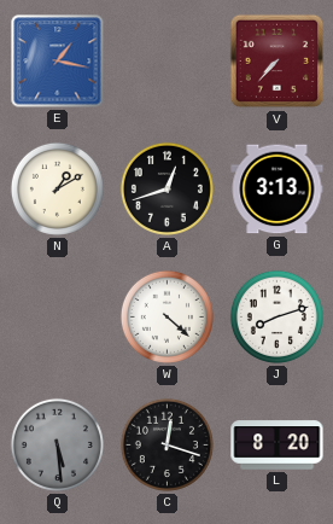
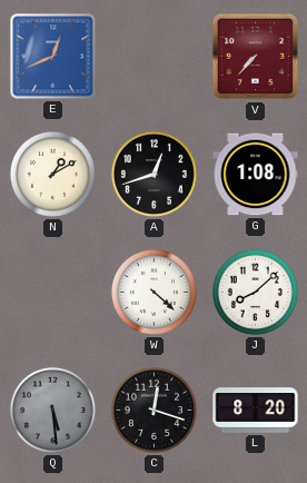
E: 1:17 -> 12:41
G: 3:13 -> 1:08
J: 8:12 -> 8:08
